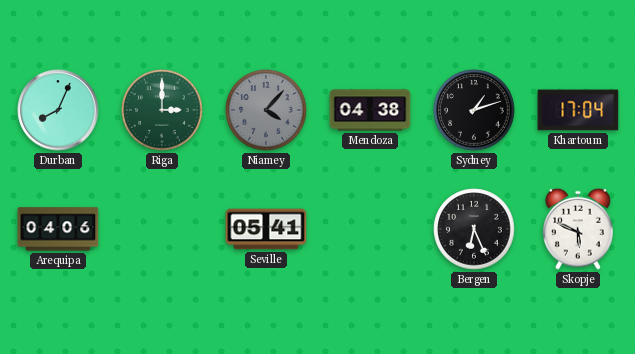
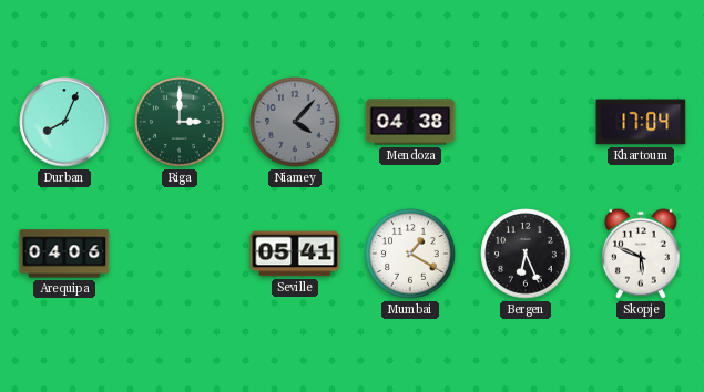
Sydney: 1:12 -> none
Mumbai: none -> 1:20
